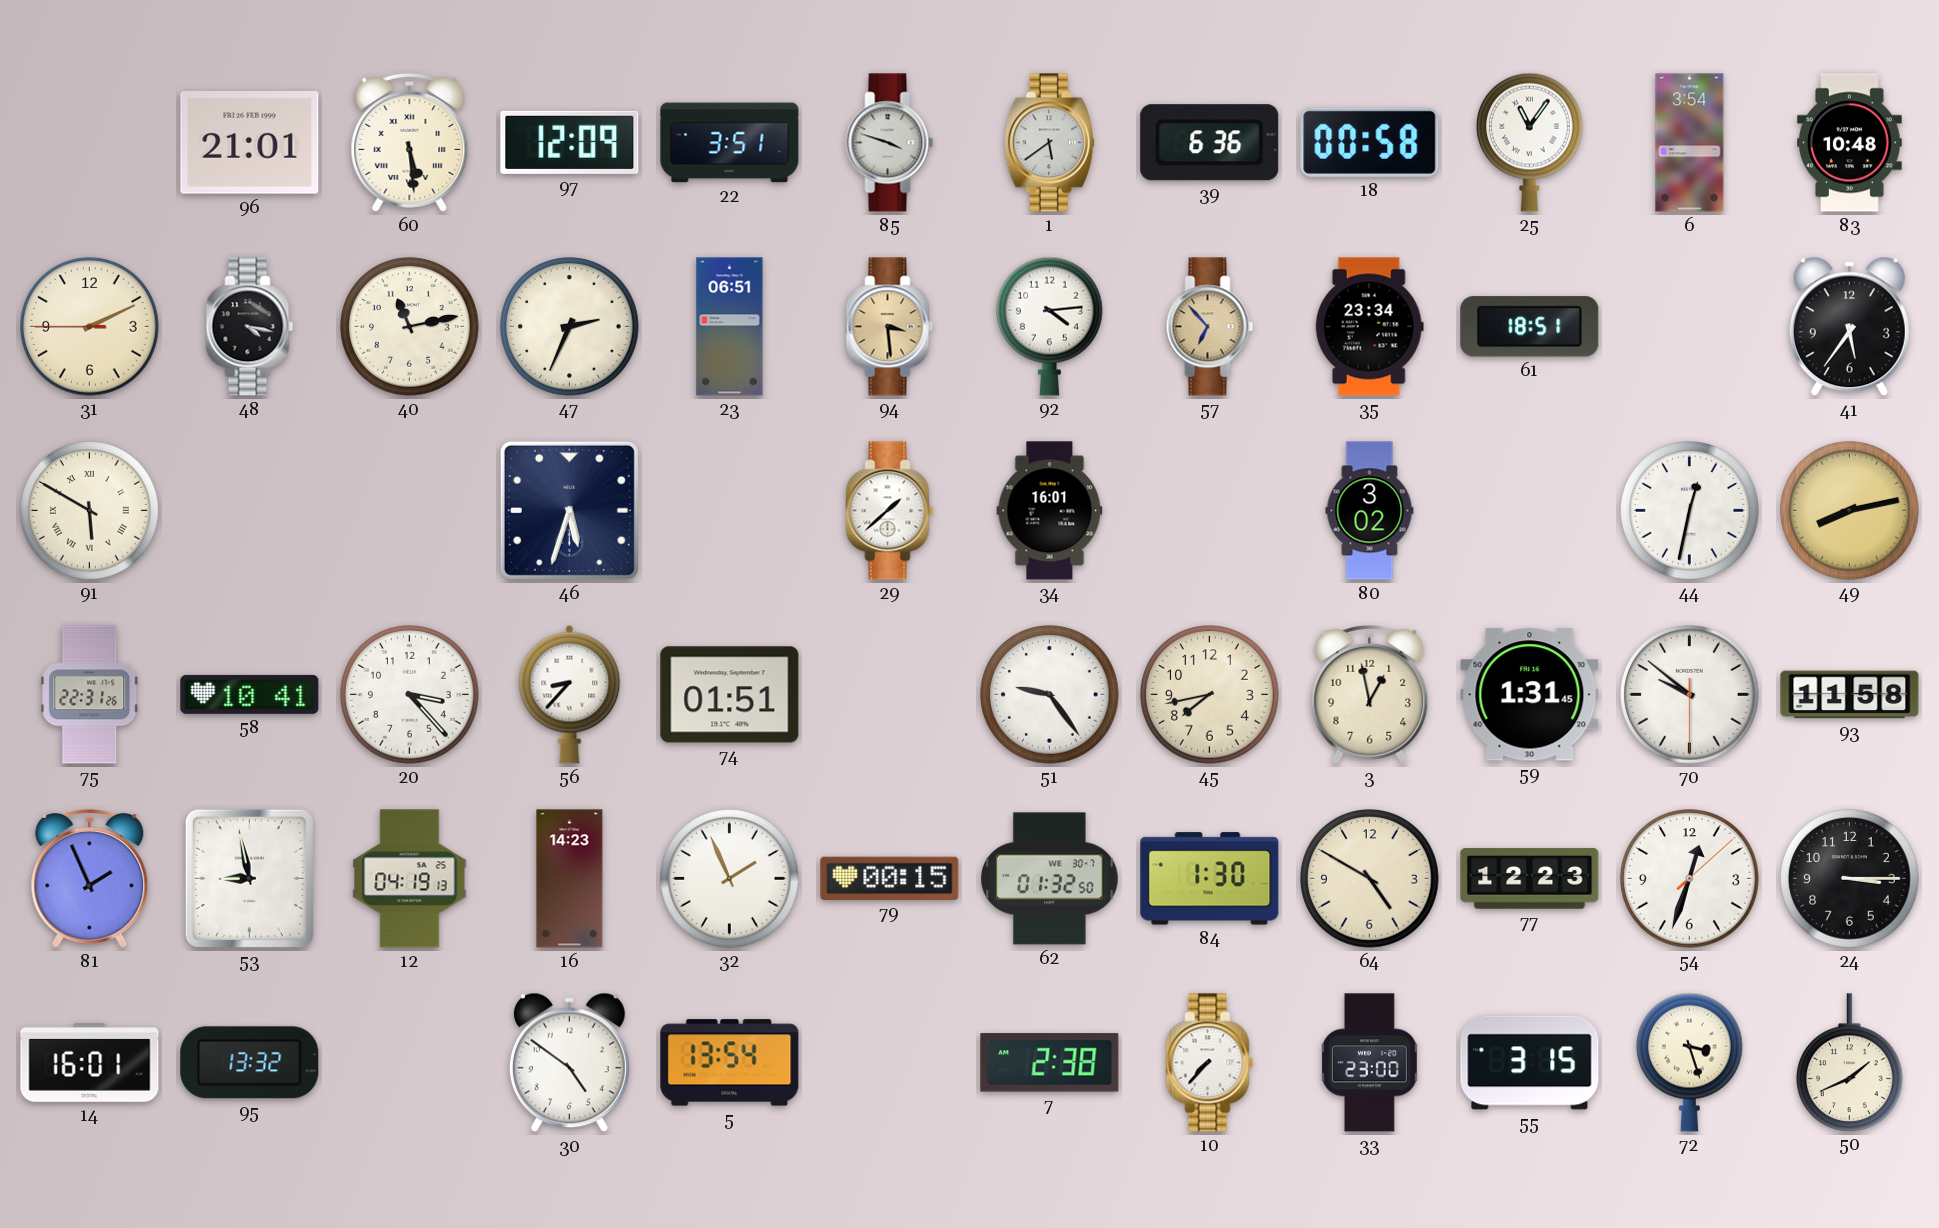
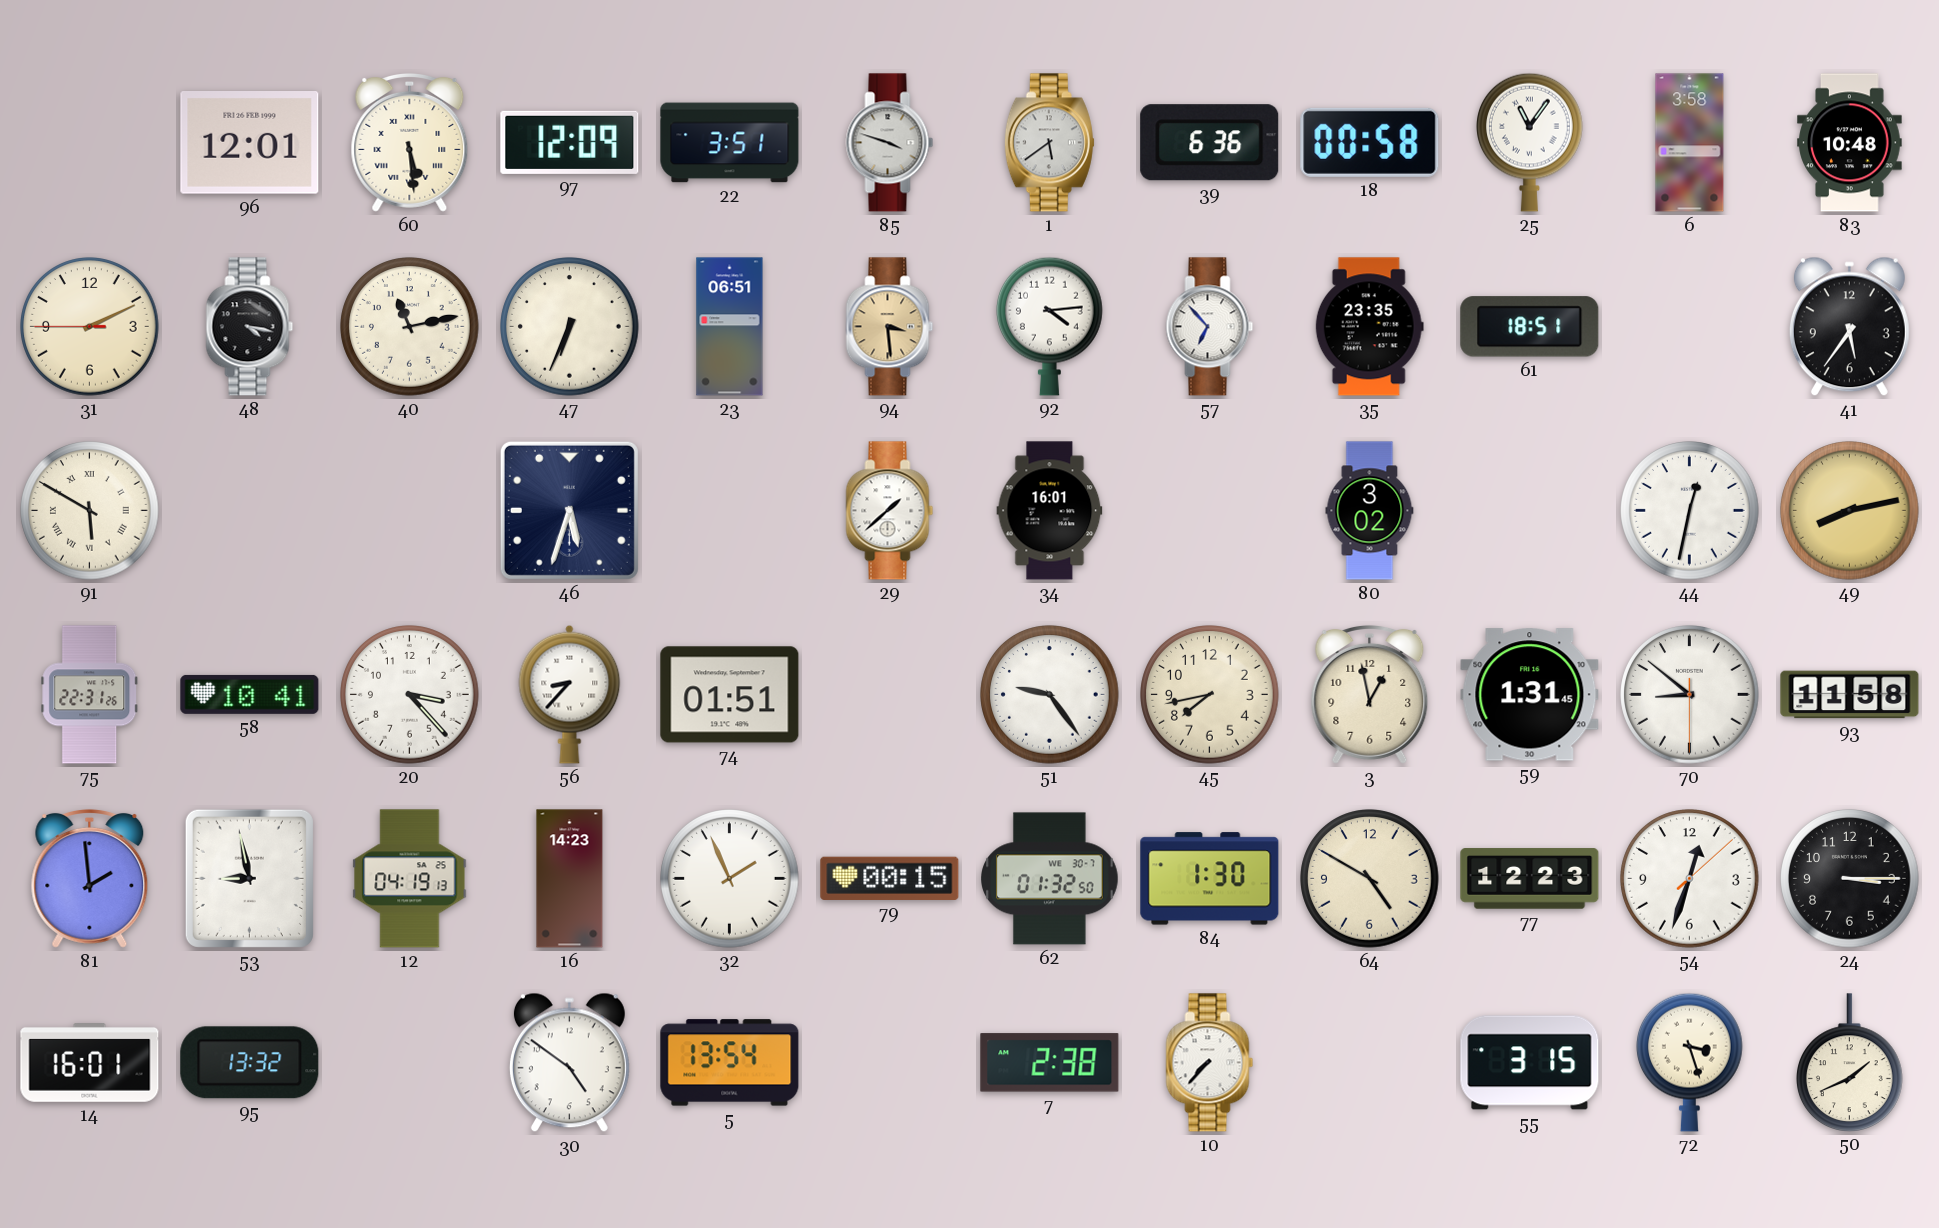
96: 21:01 -> 12:01
6: 3:54 -> 3:58
47: 2:34 -> 6:34
57 dial: champagne -> white
35: 23:34 -> 23:35
70: 9:51 -> 8:51
81: 1:56 -> 1:59
33: 23:00 -> none
